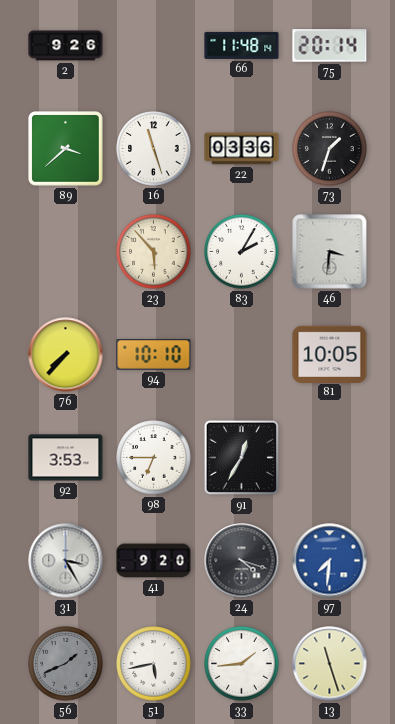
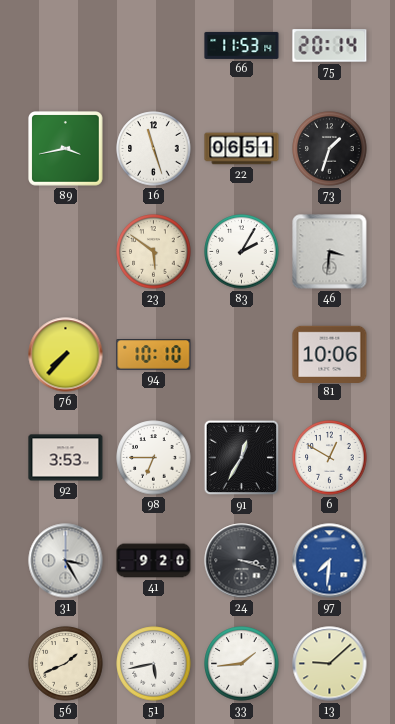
2: 9:26 -> none
66: 11:48 -> 11:53
89: 3:38 -> 3:43
22: 03:36 -> 06:51
23: 5:53 -> 5:51
81: 10:05 -> 10:06
6: none -> 12:50
24: 4:18 -> 3:18
56 dial: grey -> cream
13: 11:27 -> 9:08
